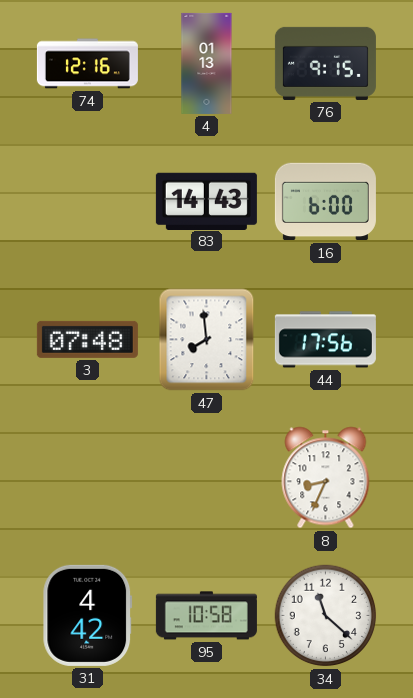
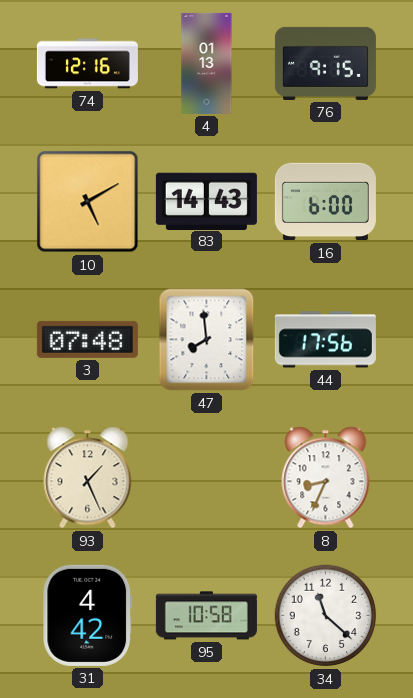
10: none -> 5:10
93: none -> 1:26
